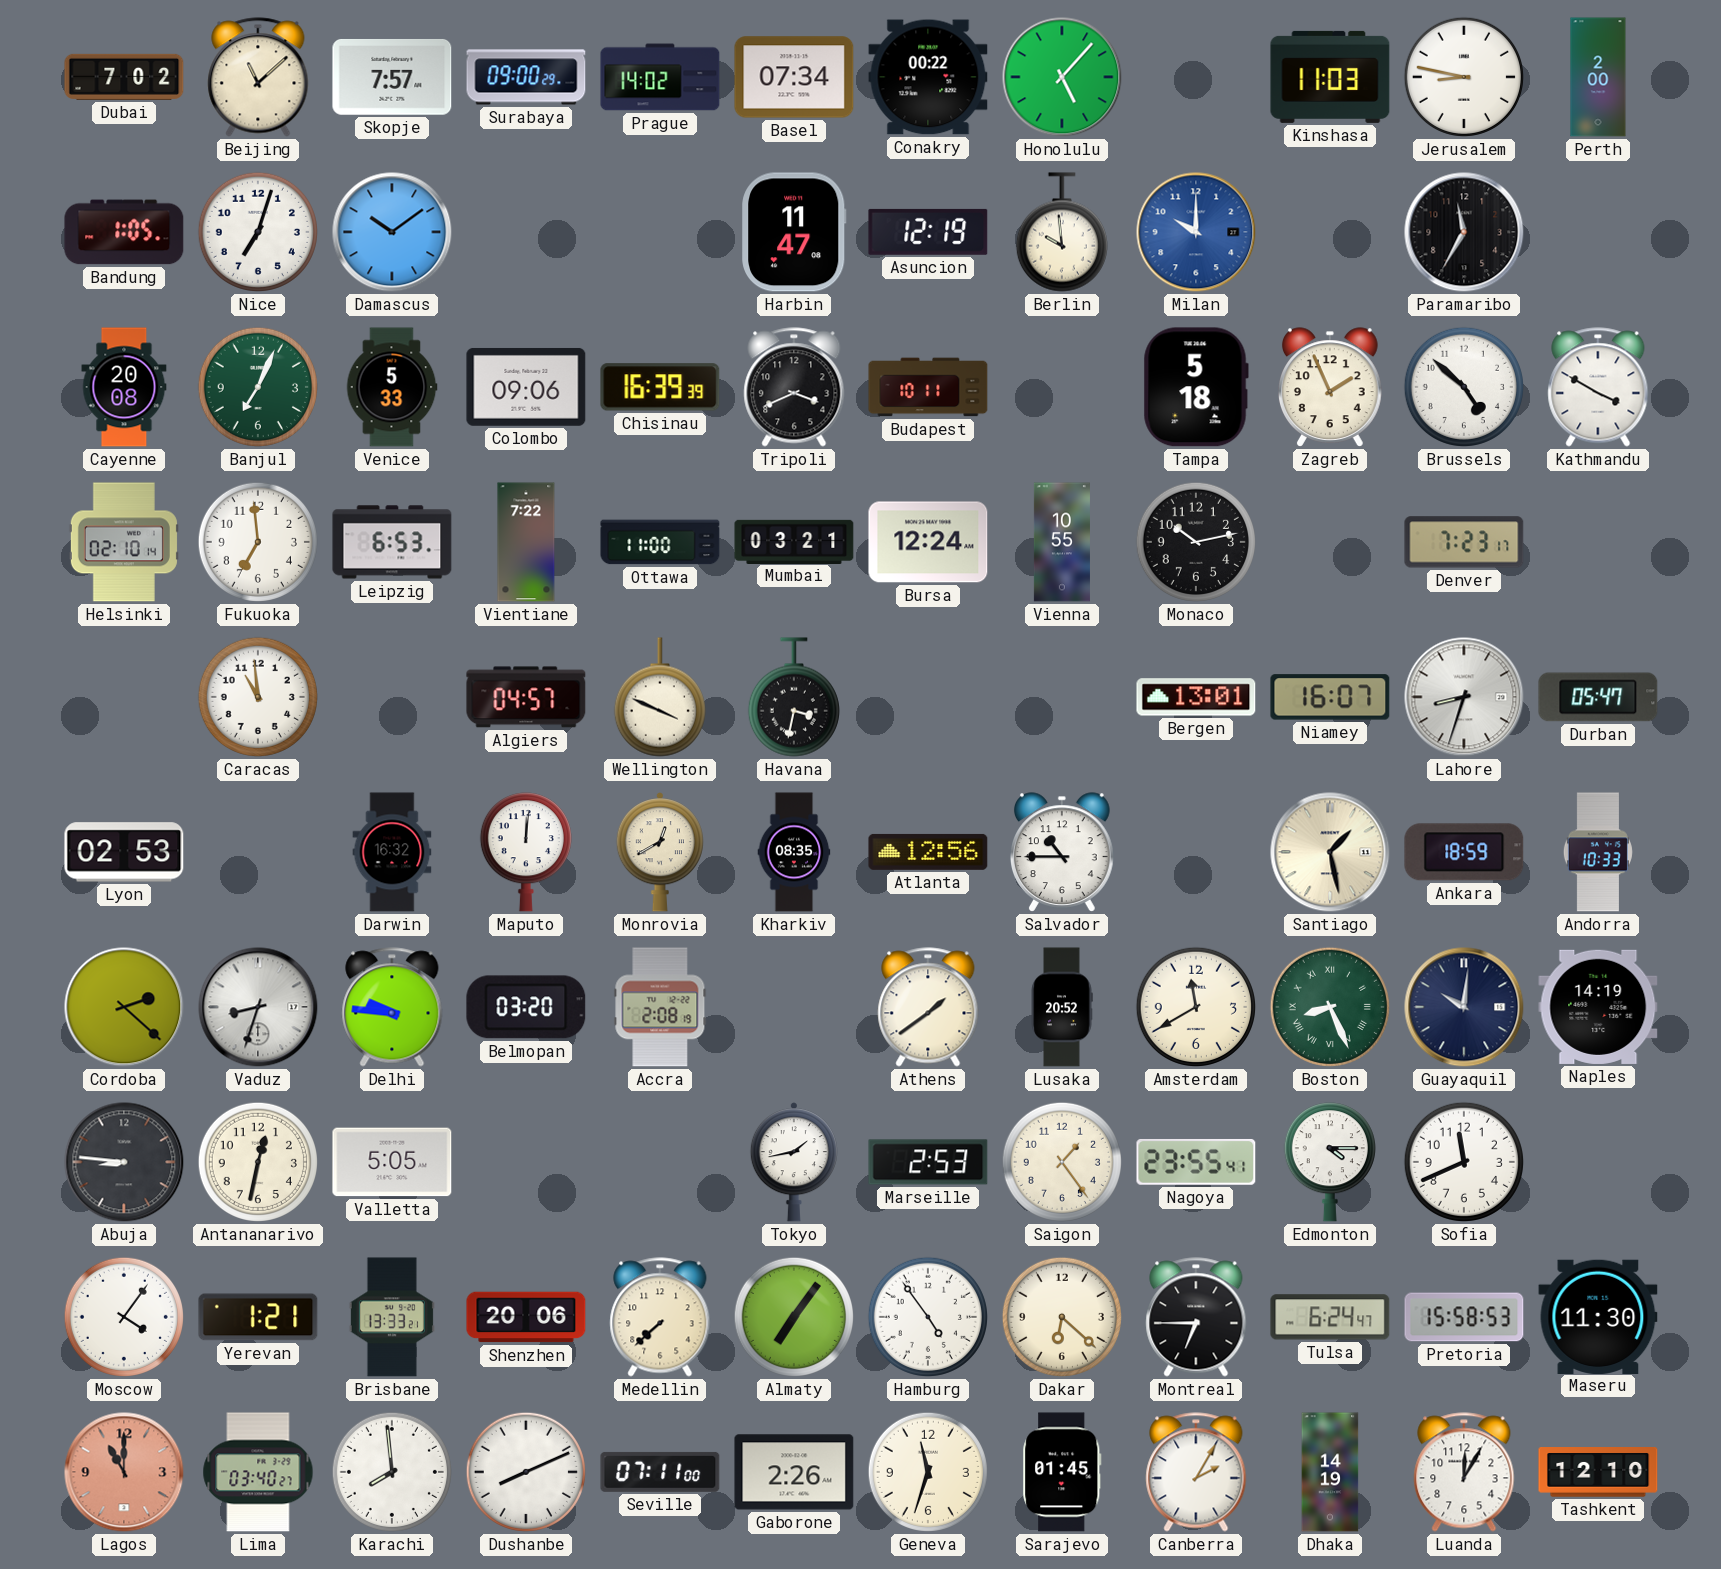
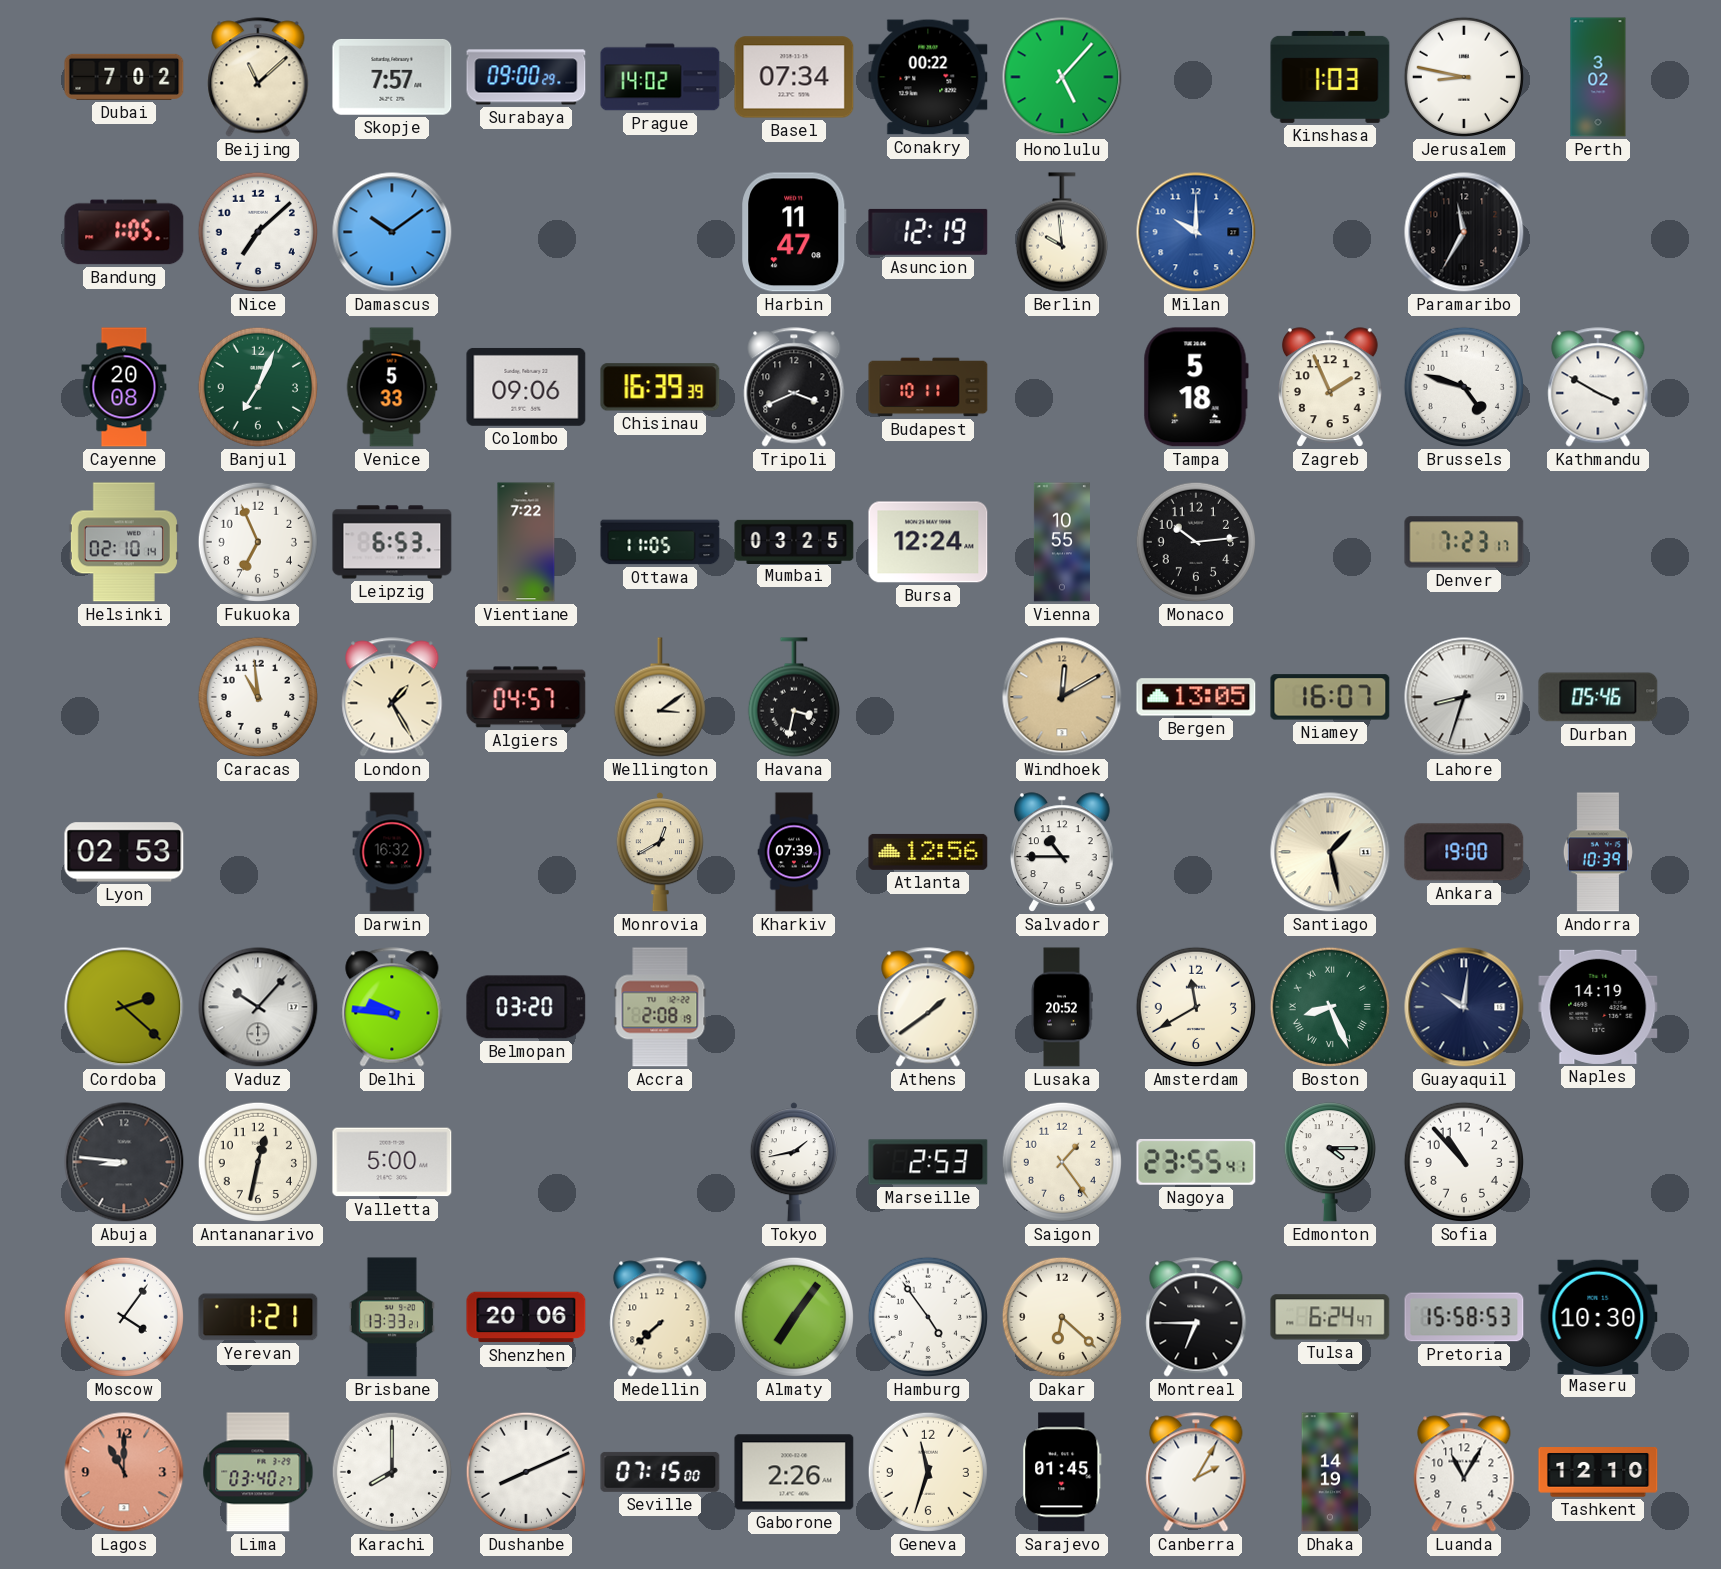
Kinshasa: 11:03 -> 1:03
Perth: 2:00 -> 3:02
Nice: 7:03 -> 7:08
Brussels: 4:52 -> 4:48
Fukuoka: 6:59 -> 6:56
Ottawa: 11:00 -> 11:05
Mumbai: 03:21 -> 03:25
Monaco: 10:13 -> 10:14
London: none -> 1:25
Wellington: 3:49 -> 3:09
Windhoek: none -> 12:10
Bergen: 13:01 -> 13:05
Durban: 05:47 -> 05:46
Maputo: 12:01 -> none
Kharkiv: 08:35 -> 07:39
Ankara: 18:59 -> 19:00
Andorra: 10:33 -> 10:39
Vaduz: 8:33 -> 10:07
Valletta: 5:05 -> 5:00
Sofia: 11:41 -> 10:53
Maseru: 11:30 -> 10:30
Karachi: 7:59 -> 8:00
Seville: 07:11 -> 07:15
Luanda: 12:05 -> 11:05
